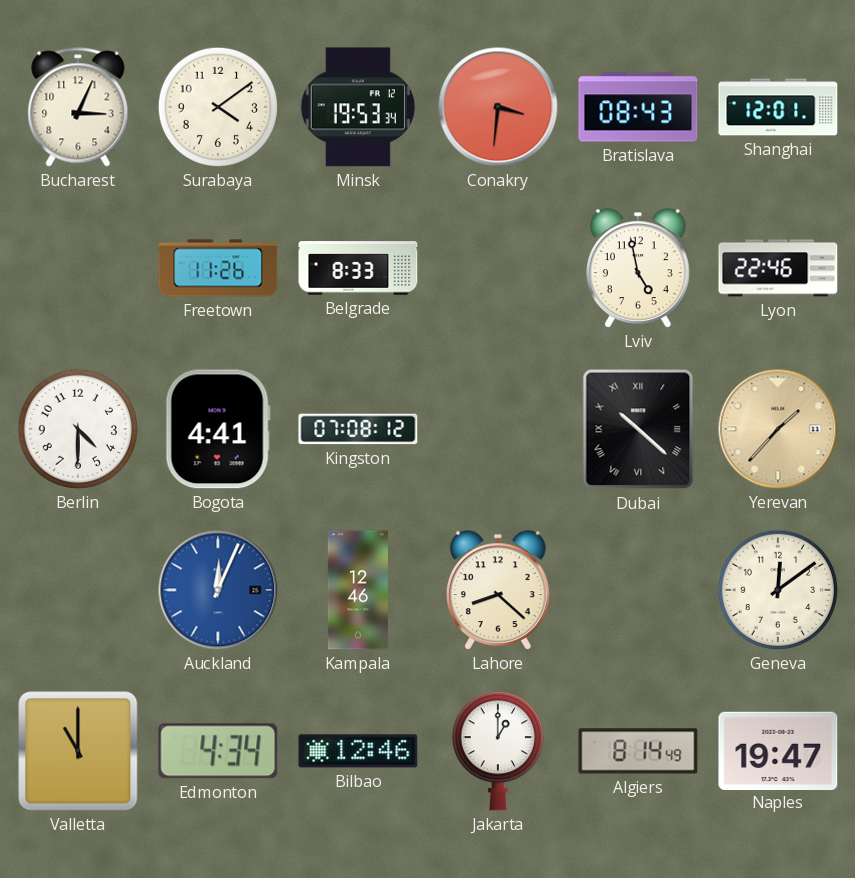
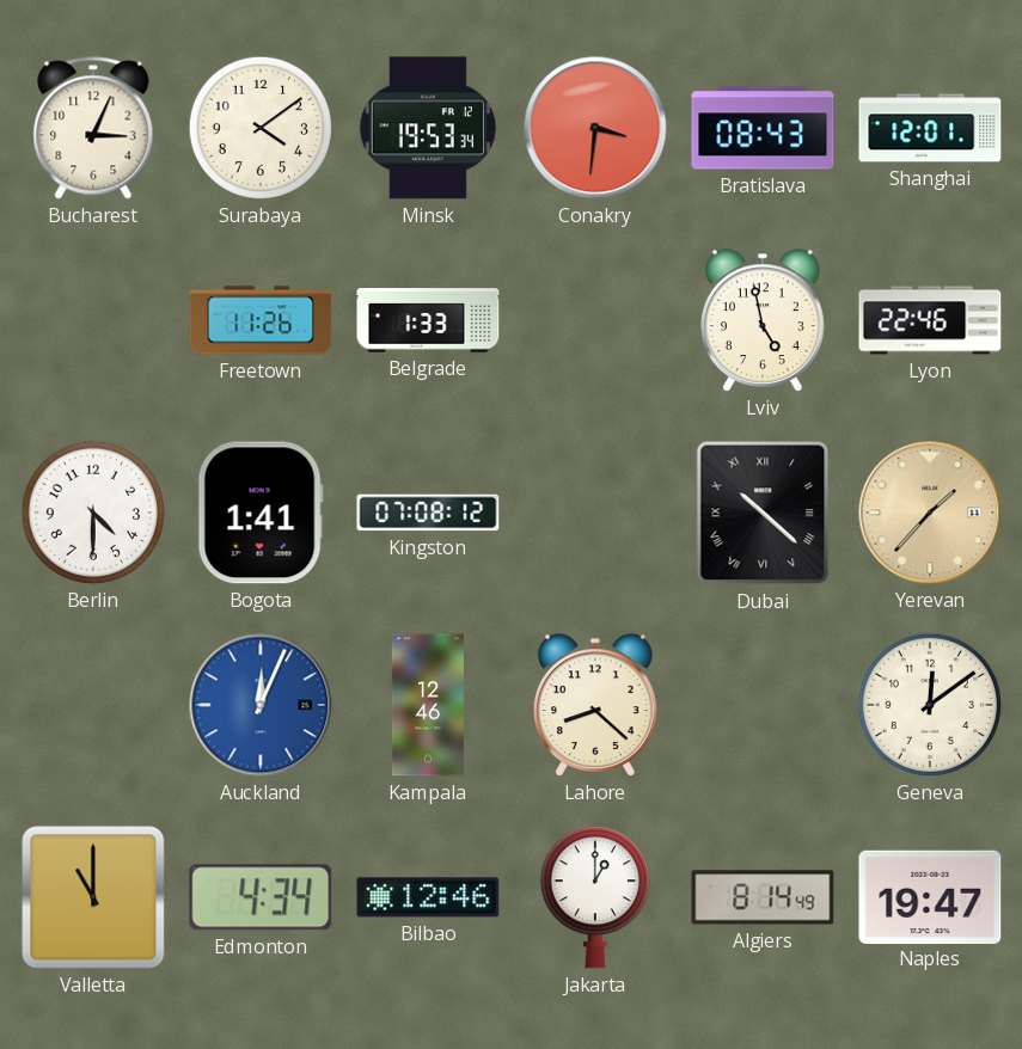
Belgrade: 8:33 -> 1:33
Bogota: 4:41 -> 1:41
